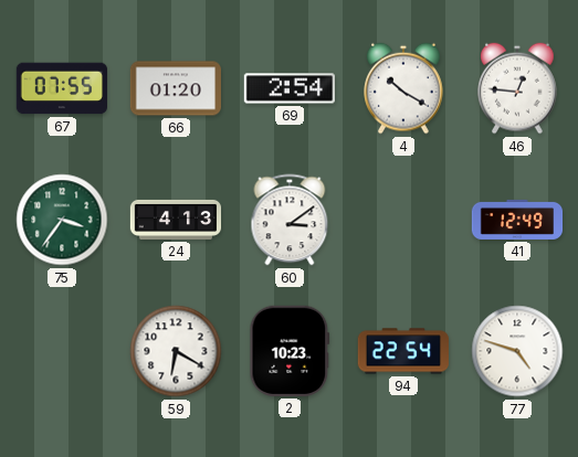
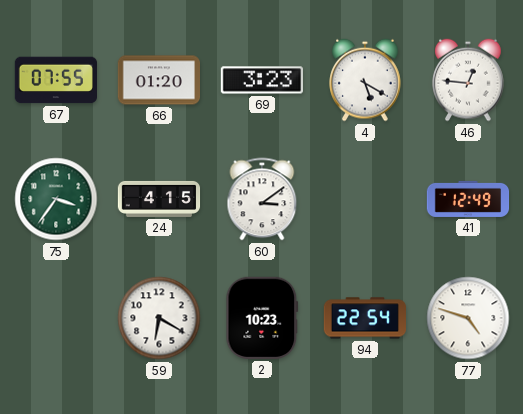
69: 2:54 -> 3:23
4: 10:20 -> 5:20
24: 4:13 -> 4:15
